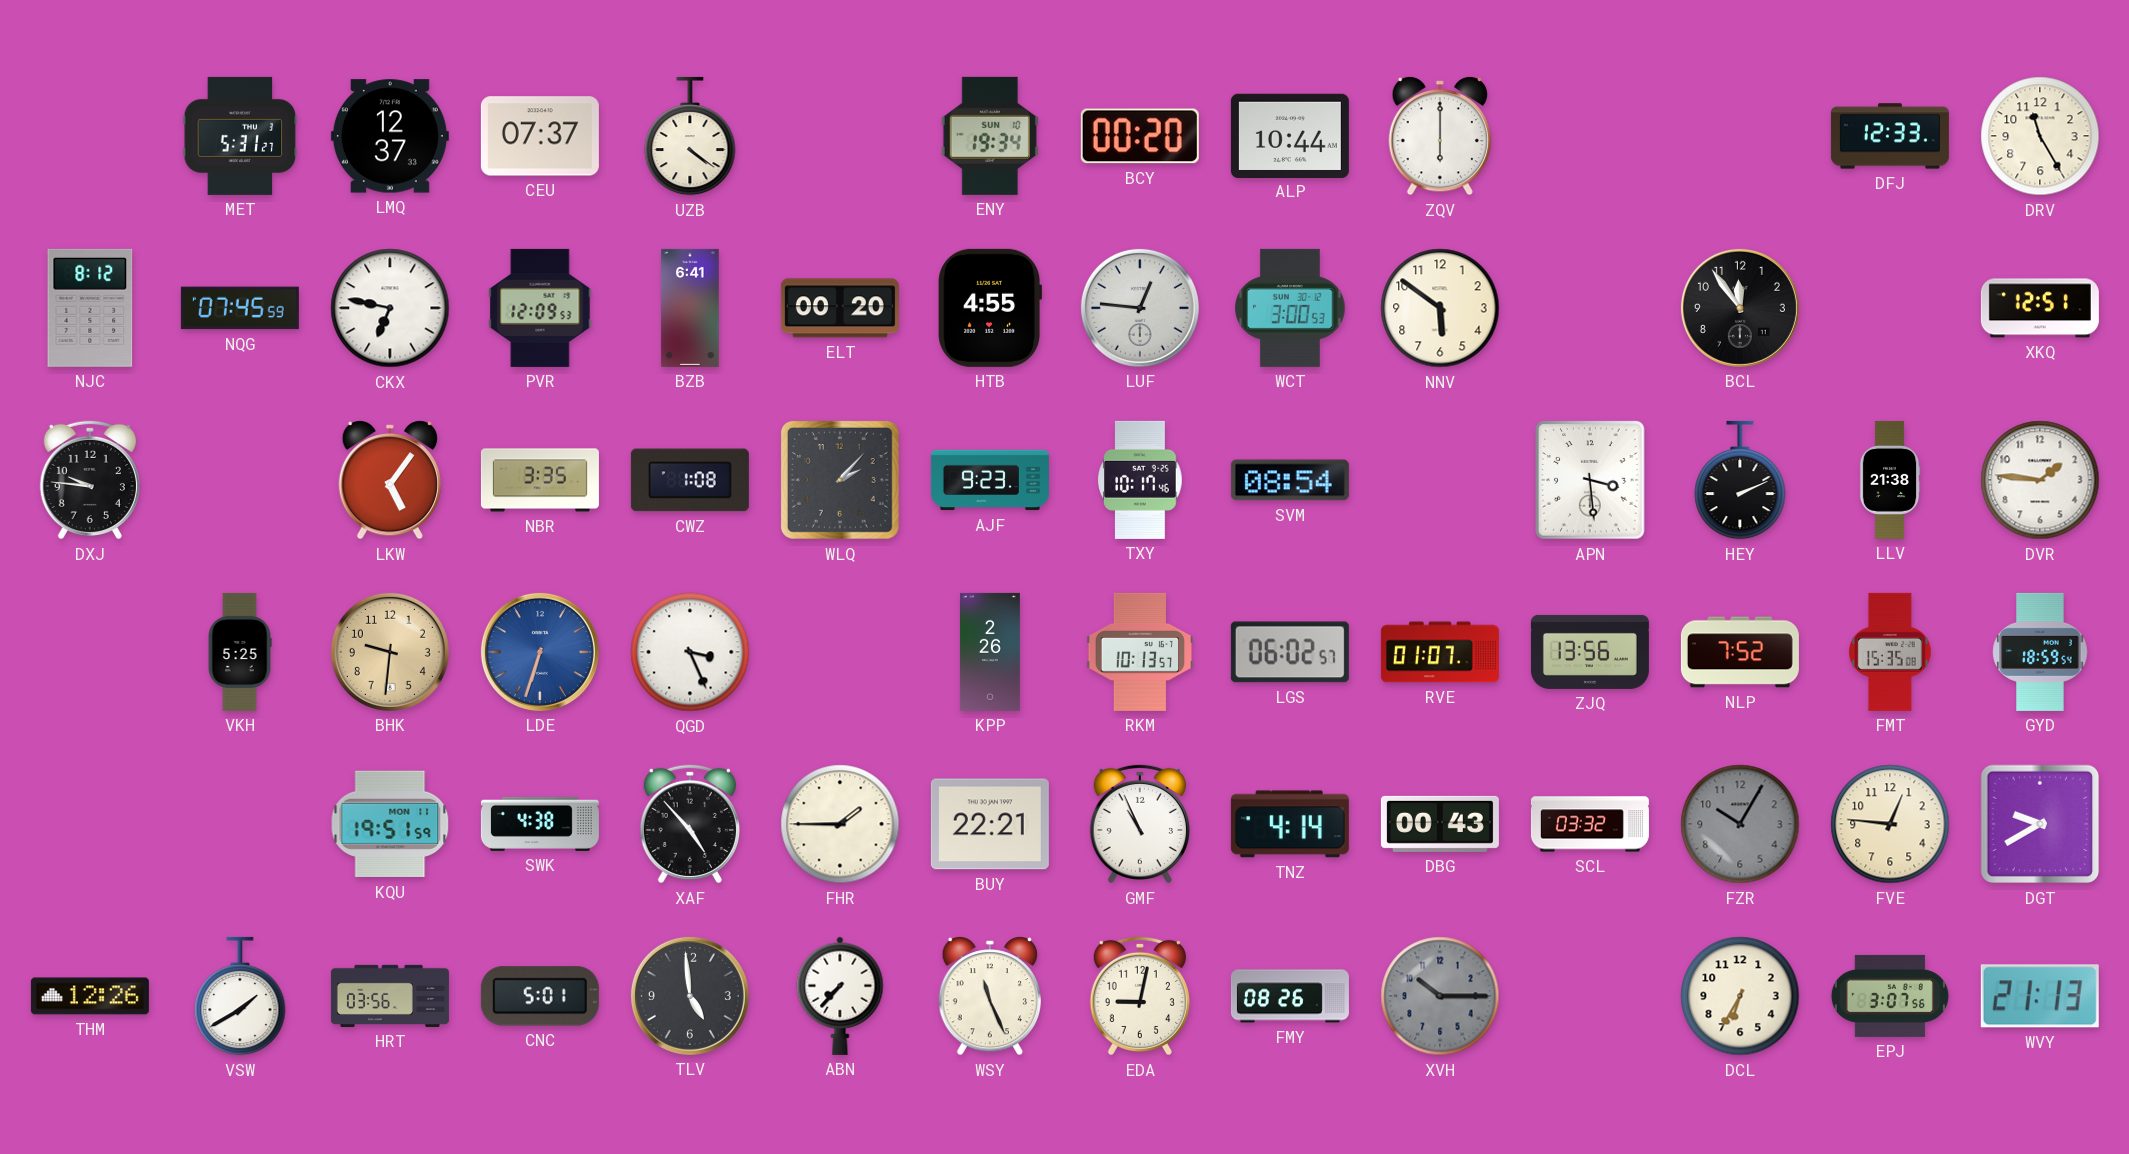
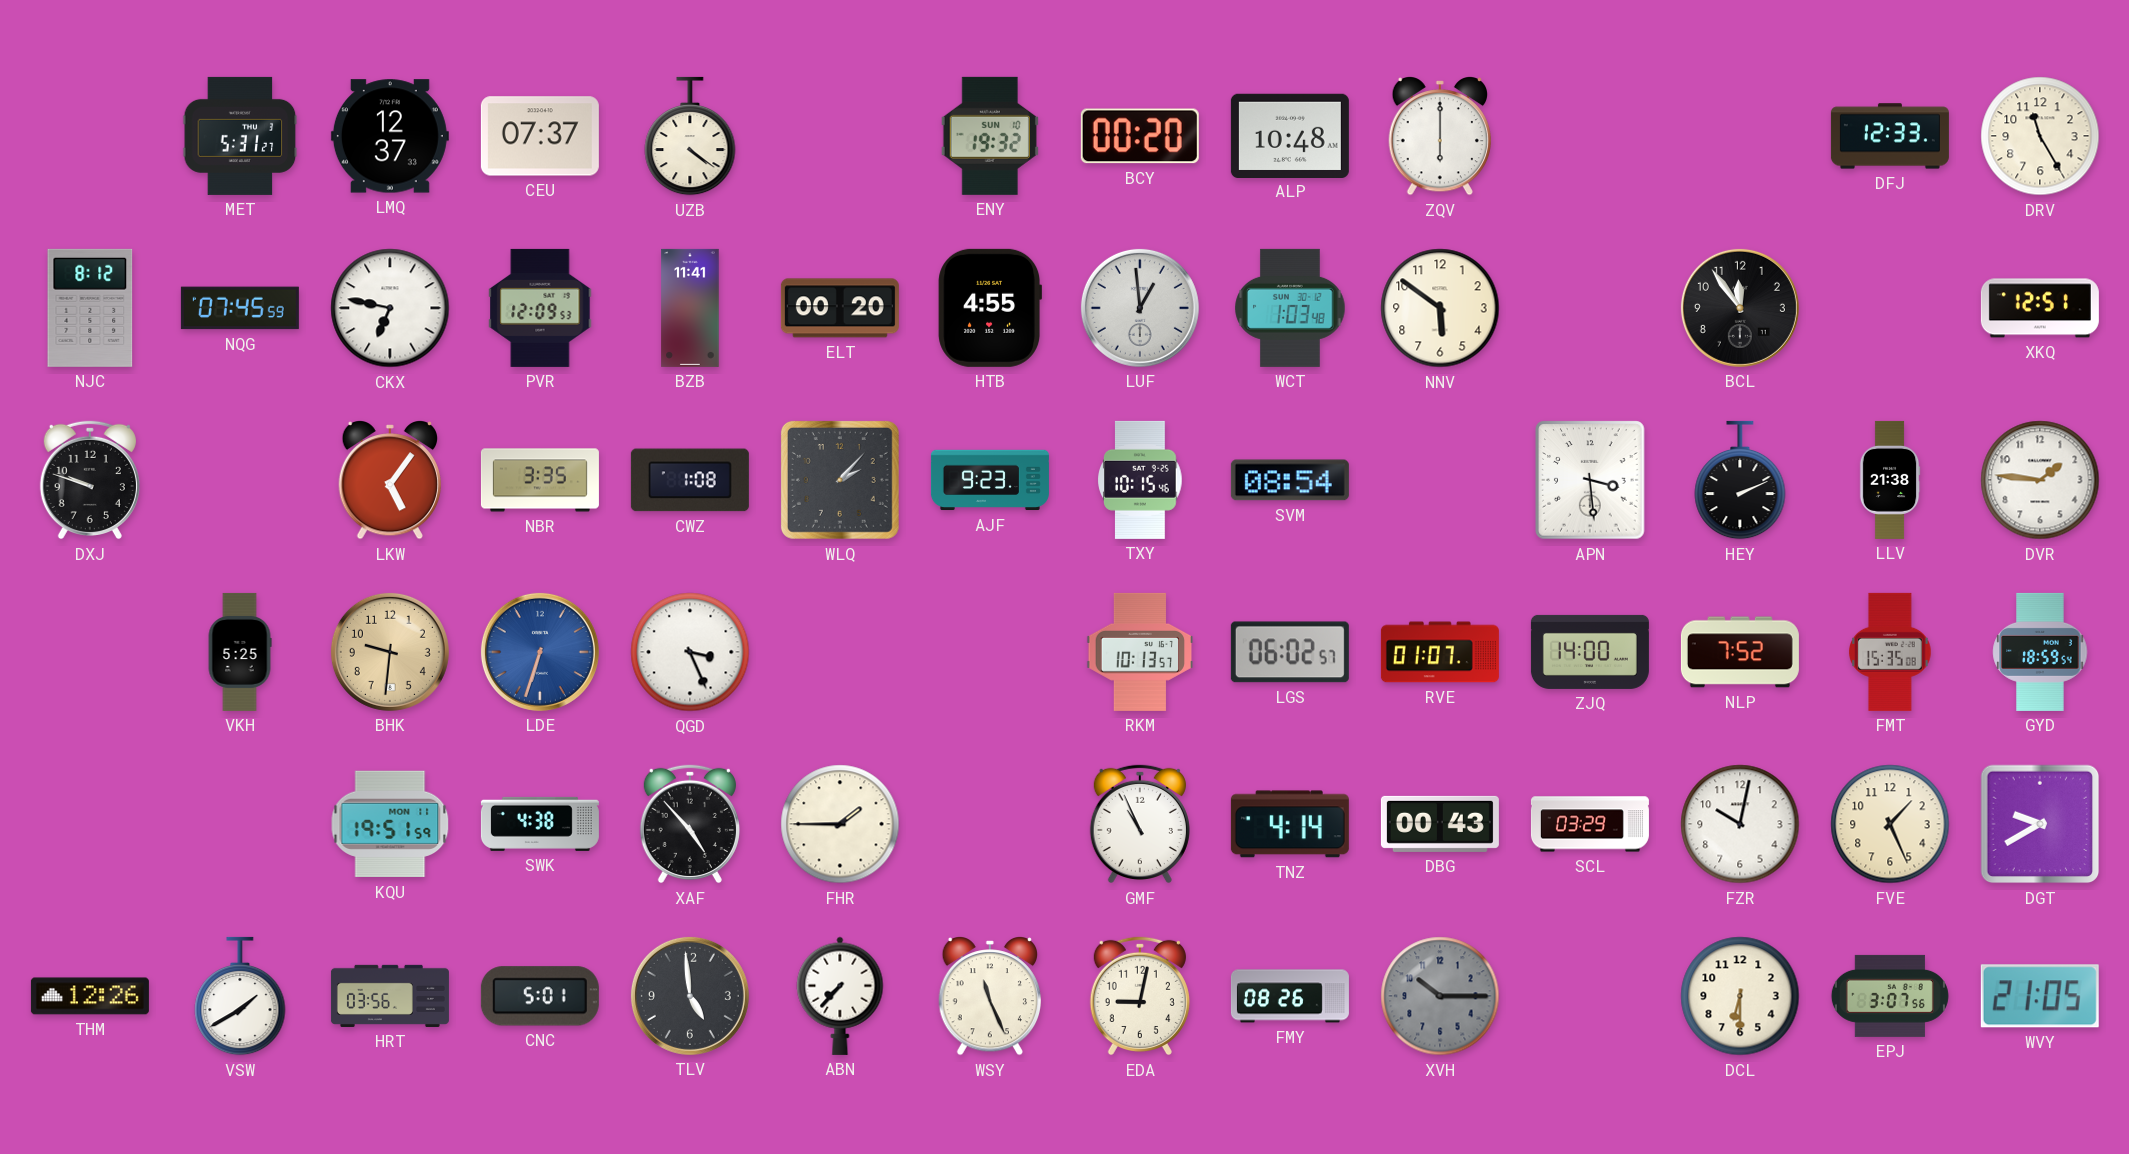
ENY: 19:34 -> 19:32
ALP: 10:44 -> 10:48
BZB: 6:41 -> 11:41
LUF: 12:46 -> 12:59
WCT: 3:00 -> 1:03
DXJ: 9:46 -> 9:48
TXY: 10:17 -> 10:15
KPP: 2:26 -> none
ZJQ: 13:56 -> 14:00
BUY: 22:21 -> none
SCL: 03:32 -> 03:29
FZR: 10:05 -> 10:02
FZR dial: grey -> white
FVE: 12:46 -> 1:26
DCL: 6:35 -> 6:30
WVY: 21:13 -> 21:05
